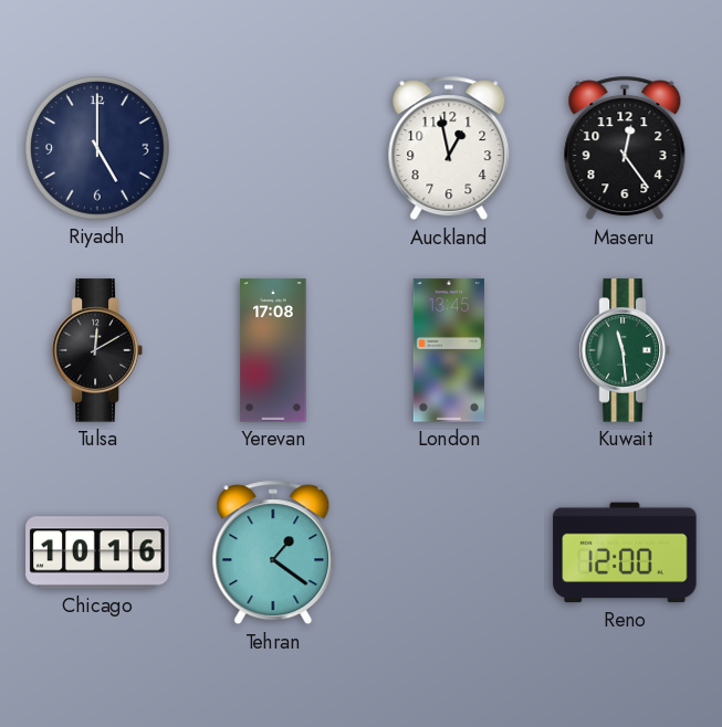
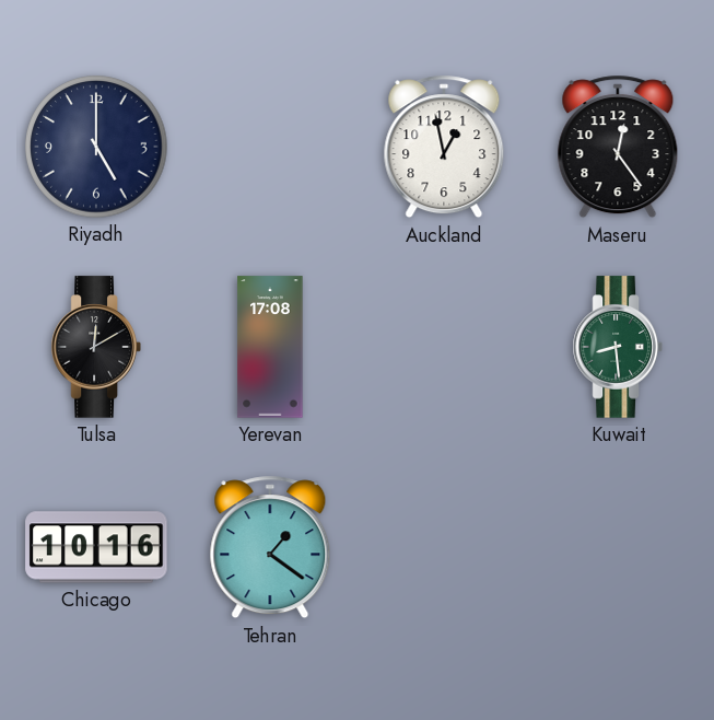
London: 13:45 -> none
Kuwait: 11:29 -> 8:29
Reno: 12:00 -> none
